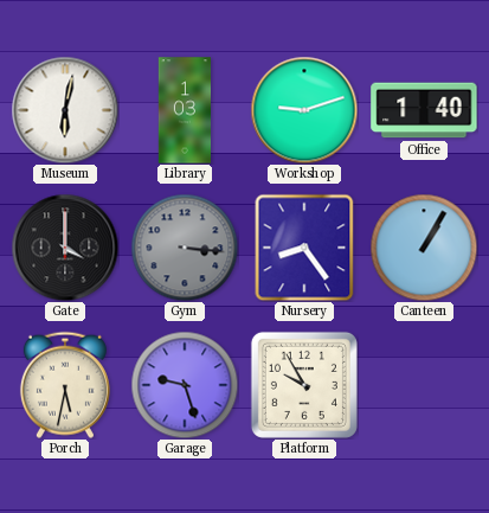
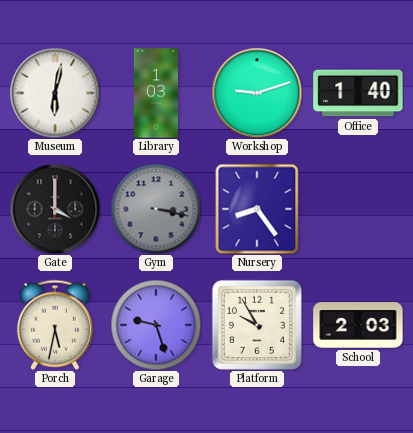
Gym: 3:16 -> 3:17
Canteen: 1:05 -> none
School: none -> 2:03
